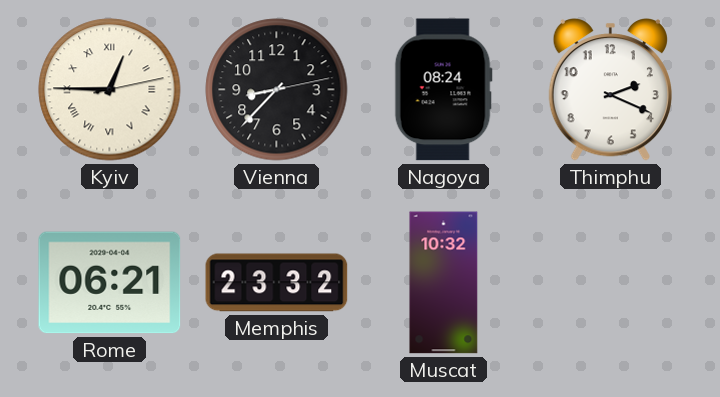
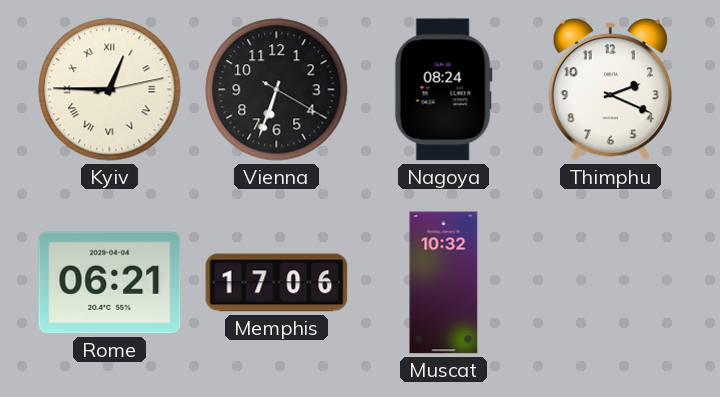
Vienna: 8:37 -> 6:33
Memphis: 23:32 -> 17:06
